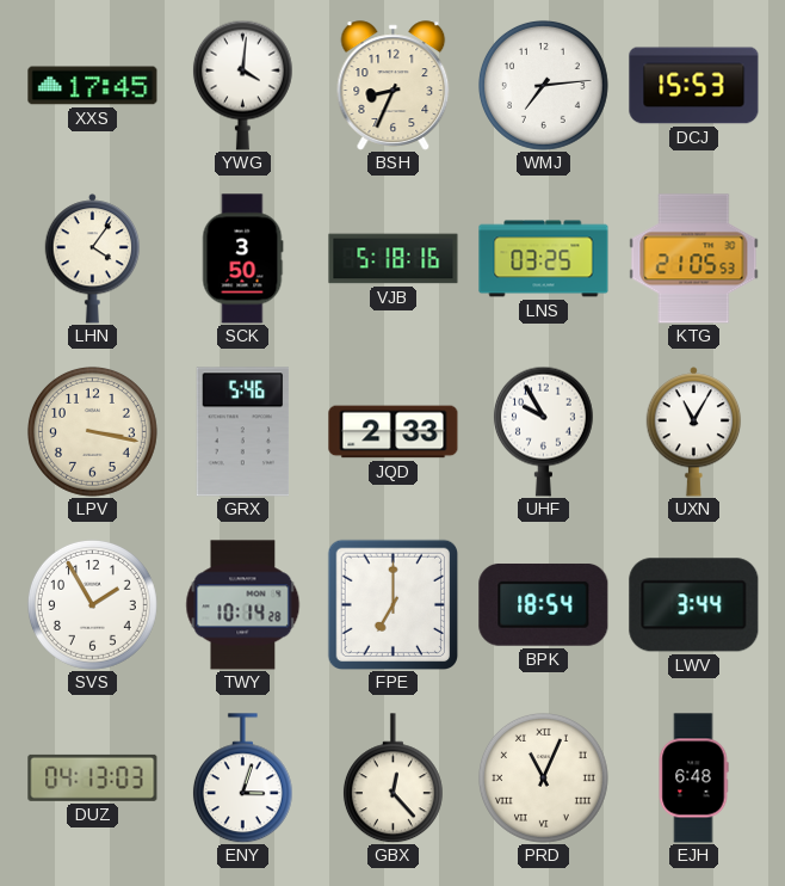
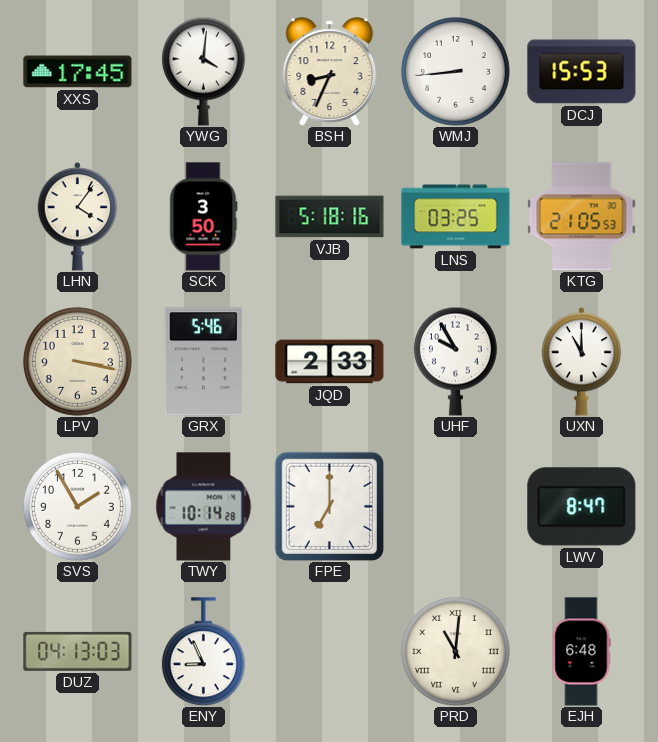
WMJ: 7:14 -> 8:44
UXN: 11:05 -> 11:00
BPK: 18:54 -> none
LWV: 3:44 -> 8:47
ENY: 3:03 -> 8:56
GBX: 12:23 -> none
PRD: 11:04 -> 11:01
